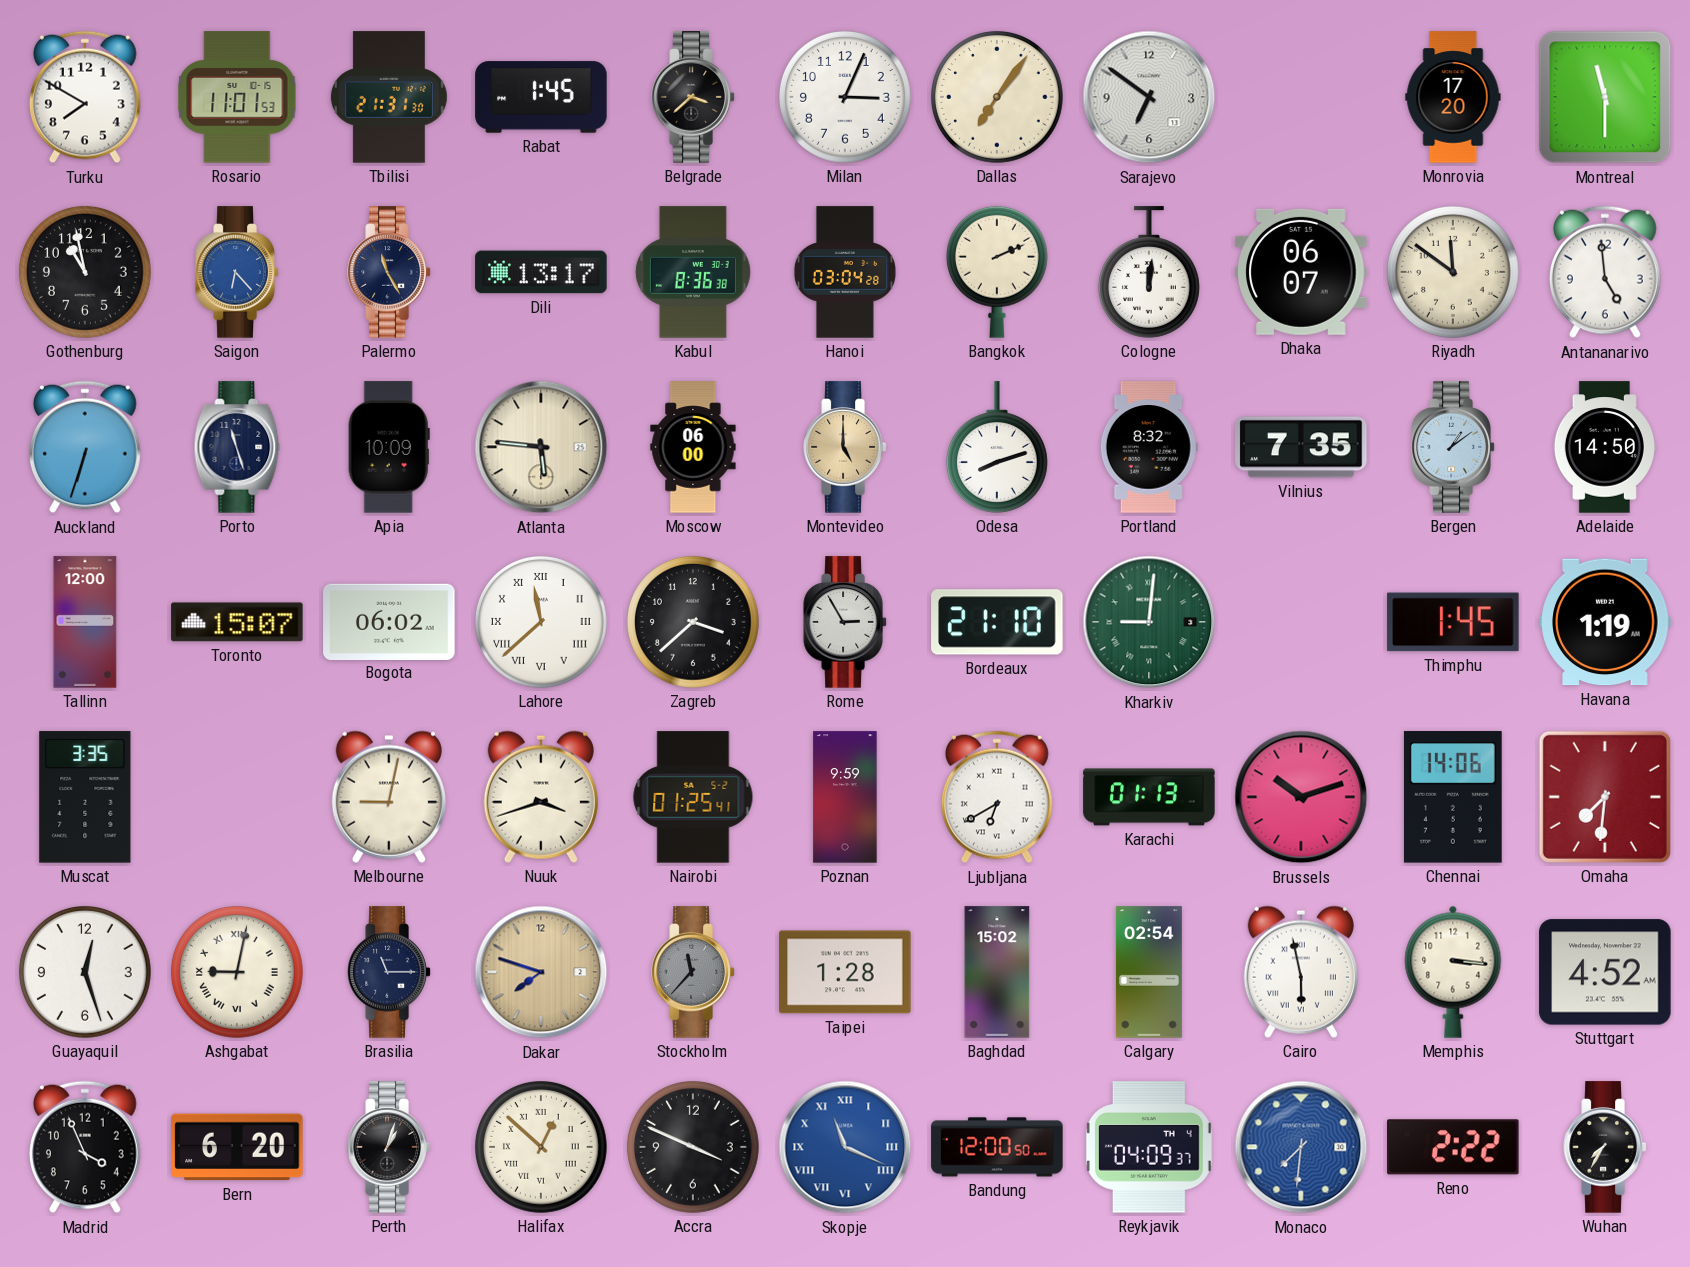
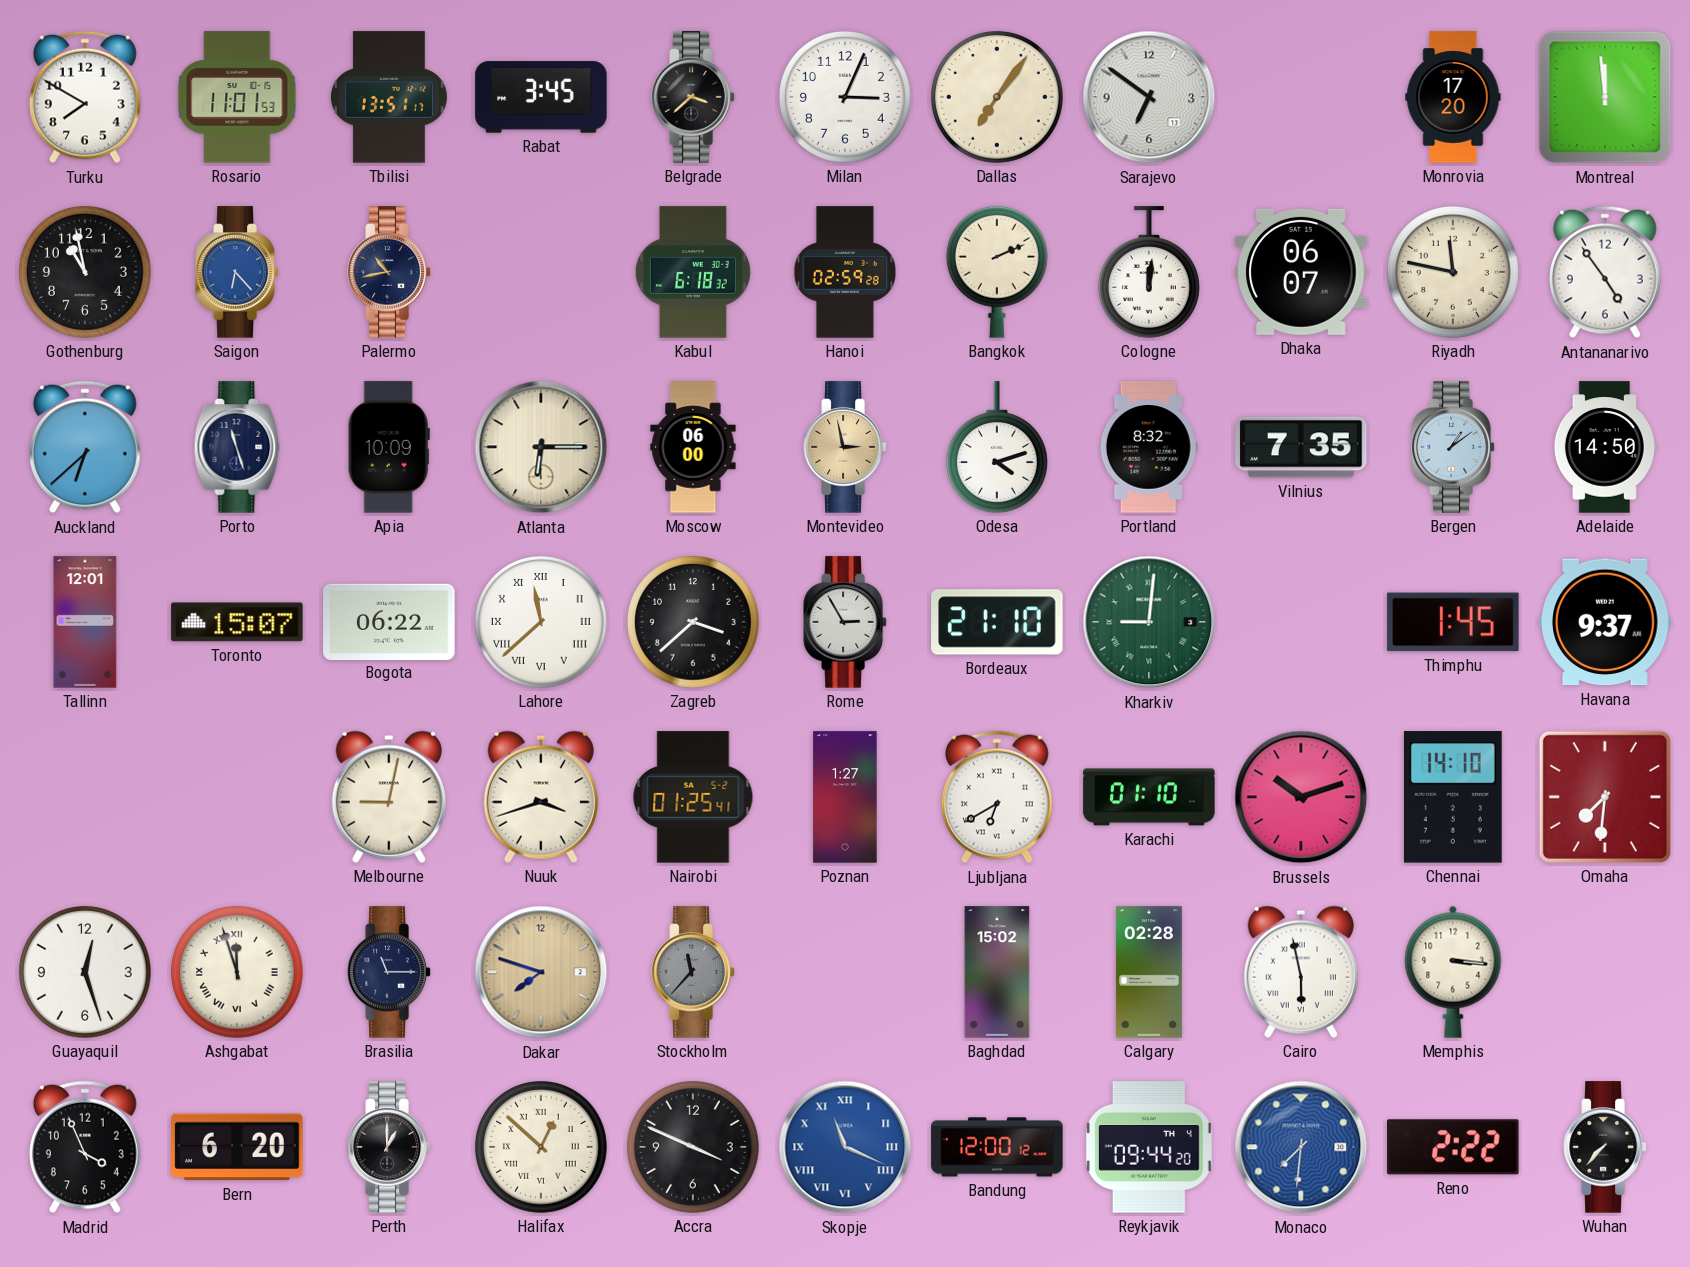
Tbilisi: 21:31 -> 13:51
Rabat: 1:45 -> 3:45
Montreal: 11:30 -> 11:59
Palermo: 11:25 -> 10:43
Dili: 13:17 -> none
Kabul: 8:36 -> 6:18
Hanoi: 03:04 -> 02:59
Riyadh: 11:51 -> 11:47
Antananarivo: 4:59 -> 4:54
Auckland: 6:33 -> 6:38
Atlanta: 5:46 -> 6:15
Montevideo: 5:00 -> 2:58
Odesa: 8:12 -> 4:12
Tallinn: 12:00 -> 12:01
Bogota: 06:02 -> 06:22
Havana: 1:19 -> 9:37
Muscat: 3:35 -> none
Poznan: 9:59 -> 1:27
Karachi: 01:13 -> 01:10
Chennai: 14:06 -> 14:10
Ashgabat: 9:02 -> 11:57
Taipei: 1:28 -> none
Calgary: 02:54 -> 02:28
Stuttgart: 4:52 -> none
Perth: 1:03 -> 1:00
Bandung: 12:00:50 -> 12:00:12
Reykjavik: 04:09 -> 09:44
Wuhan: 7:35 -> 7:37
